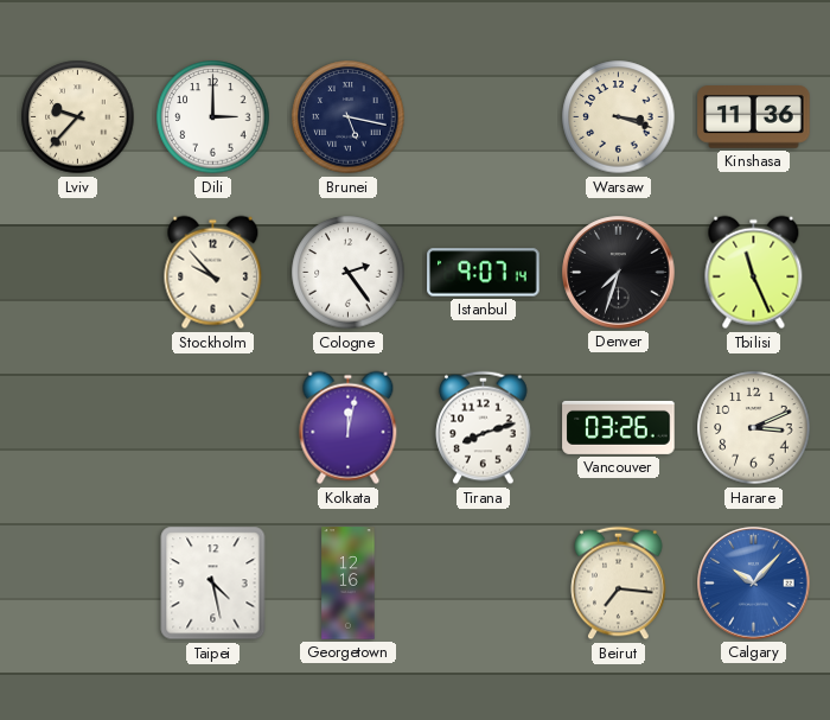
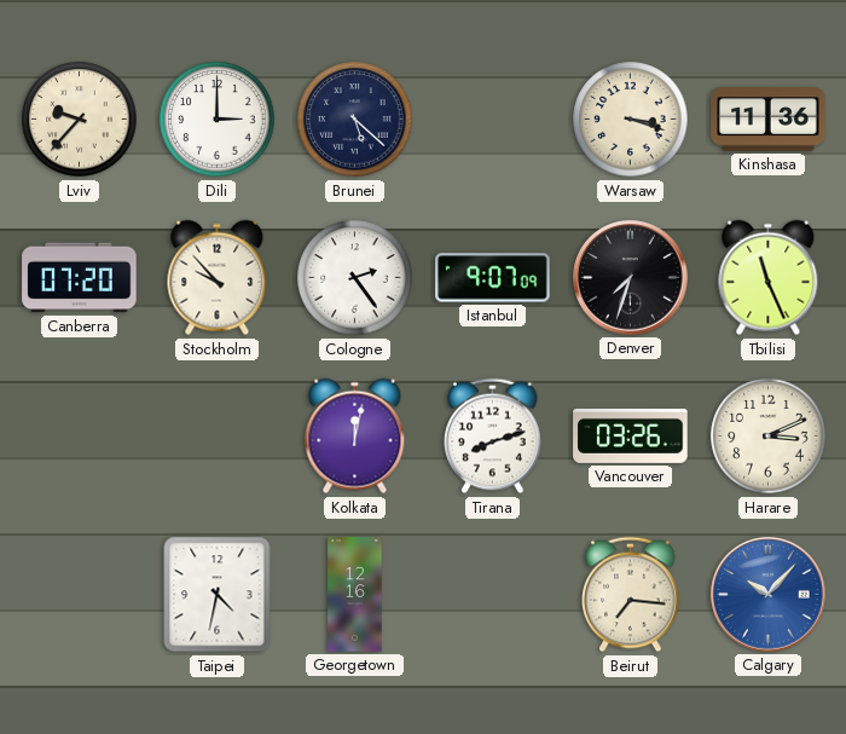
Brunei: 5:17 -> 5:22
Canberra: none -> 07:20
Istanbul: 9:07:14 -> 9:07:09
Taipei: 4:28 -> 4:32
